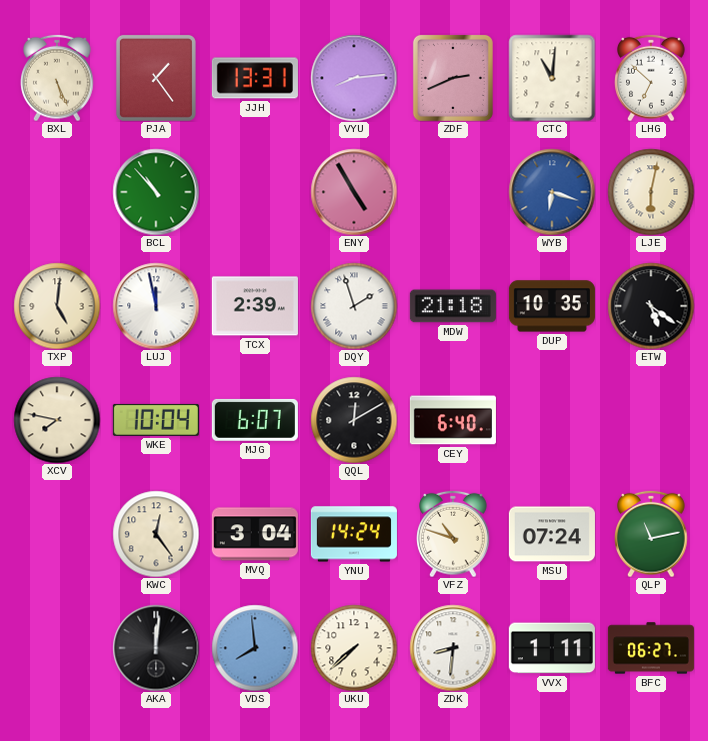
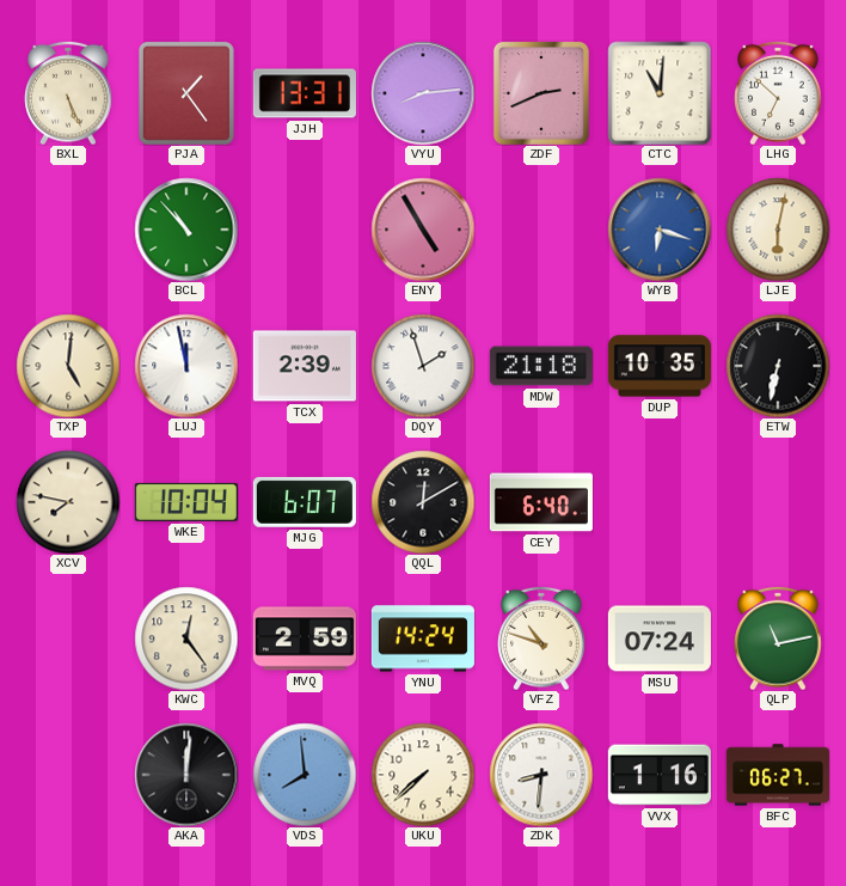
ETW: 5:21 -> 6:32
MVQ: 3:04 -> 2:59
VVX: 1:11 -> 1:16
